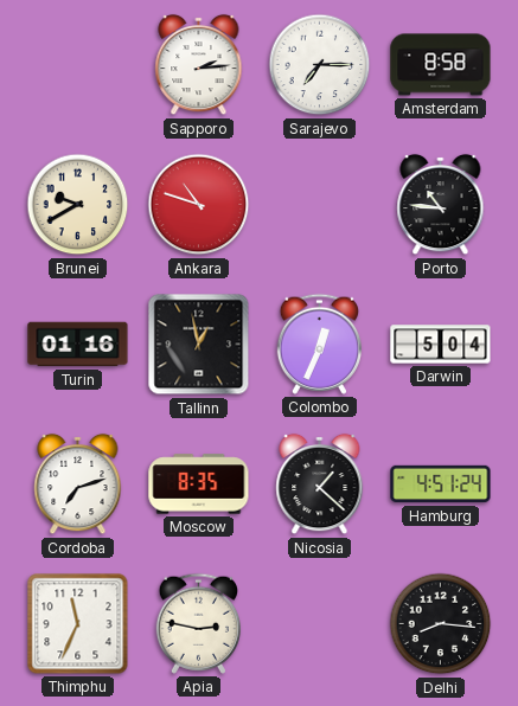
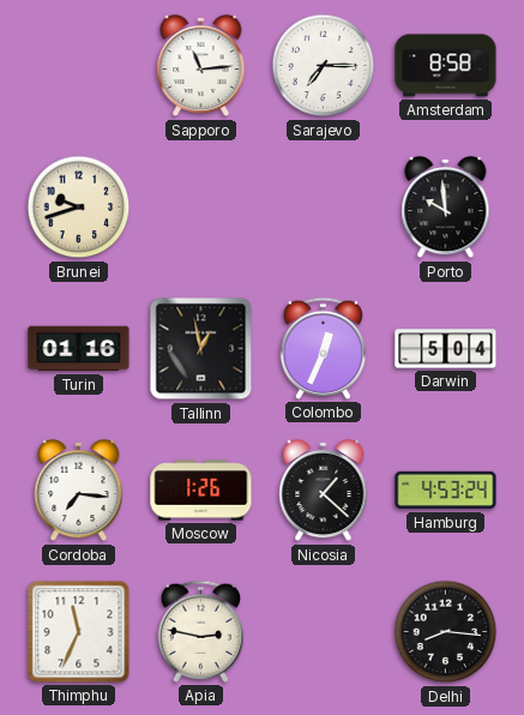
Sapporo: 2:14 -> 11:14
Brunei: 9:40 -> 9:42
Ankara: 10:48 -> none
Porto: 10:46 -> 9:59
Cordoba: 7:12 -> 7:16
Moscow: 8:35 -> 1:26
Hamburg: 4:51 -> 4:53
